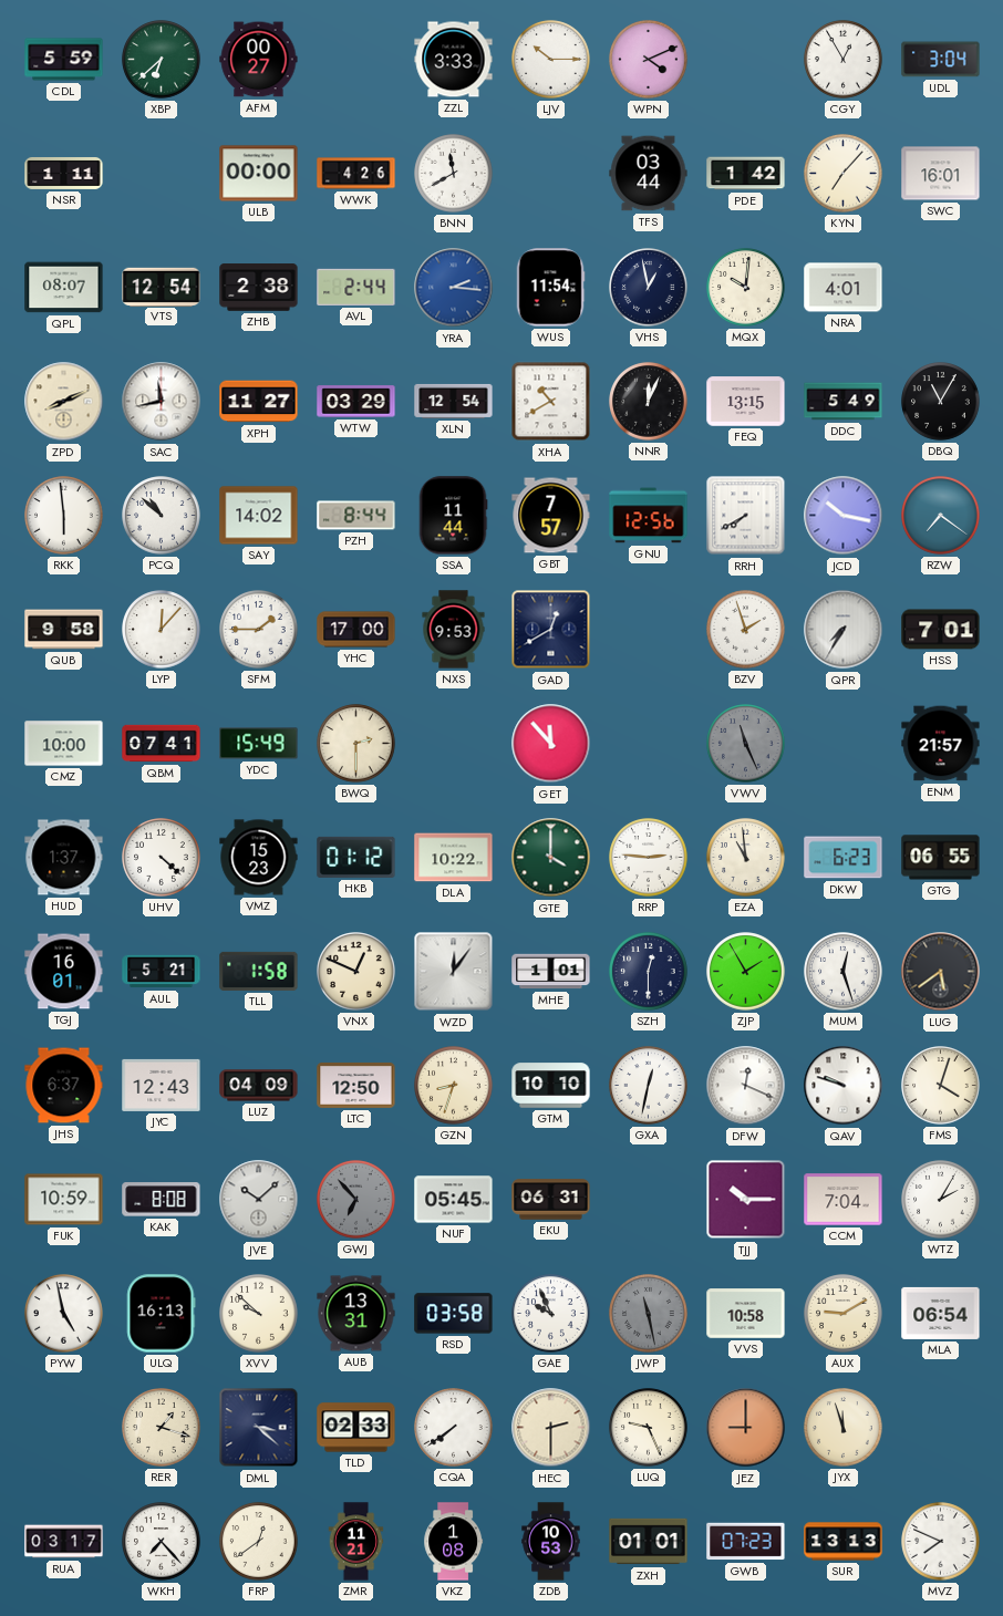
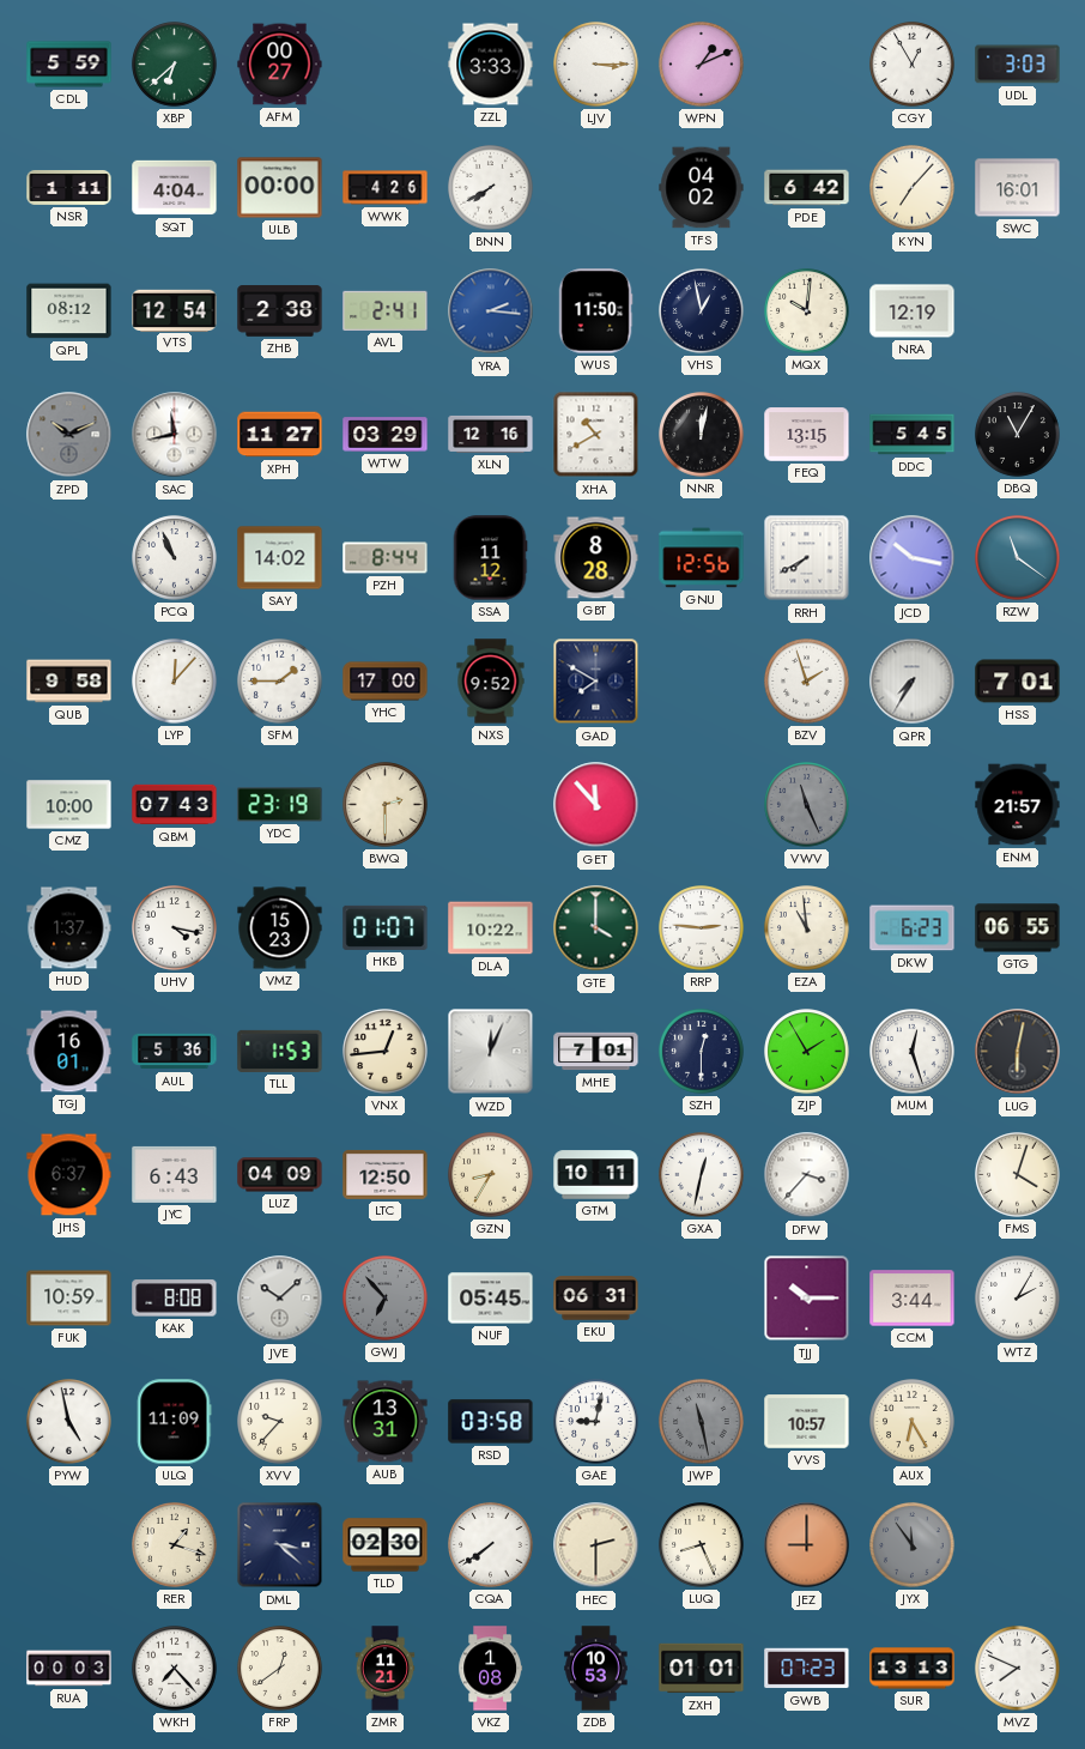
LJV: 10:15 -> 3:15
WPN: 4:11 -> 1:11
UDL: 3:04 -> 3:03
SQT: none -> 4:04
BNN: 11:40 -> 7:40
TFS: 03:44 -> 04:02
PDE: 1:42 -> 6:42
QPL: 08:07 -> 08:12
AVL: 2:44 -> 2:41
WUS: 11:54 -> 11:50
NRA: 4:01 -> 12:19
ZPD: 8:11 -> 10:11
ZPD dial: cream -> grey
XLN: 12:54 -> 12:16
NNR: 12:04 -> 12:02
DDC: 5:49 -> 5:45
RKK: 5:59 -> none
PCQ: 10:52 -> 10:56
SSA: 11:44 -> 11:12
GBT: 7:57 -> 8:28
RZW: 7:21 -> 11:21
NXS: 9:53 -> 9:52
GAD: 12:40 -> 7:50
QBM: 07:41 -> 07:43
YDC: 15:49 -> 23:19
UHV: 4:22 -> 4:17
HKB: 01:12 -> 01:07
AUL: 5:21 -> 5:36
TLL: 1:58 -> 1:53
VNX: 12:49 -> 12:44
WZD: 12:06 -> 12:04
MHE: 1:01 -> 7:01
LUG: 5:39 -> 6:02
JYC: 12:43 -> 6:43
GZN: 8:33 -> 8:35
GTM: 10:10 -> 10:11
DFW: 12:19 -> 3:37
QAV: 9:48 -> none
CCM: 7:04 -> 3:44
ULQ: 16:13 -> 11:09
XVV: 9:52 -> 9:37
GAE: 9:56 -> 9:02
VVS: 10:58 -> 10:57
AUX: 9:10 -> 6:25
MLA: 06:54 -> none
TLD: 02:33 -> 02:30
LUQ: 9:26 -> 8:26
JYX: 11:57 -> 11:54
JYX dial: cream -> grey
RUA: 03:17 -> 00:03
